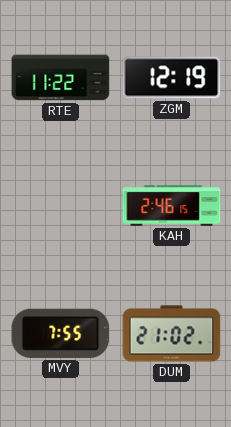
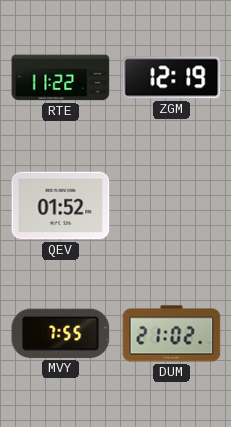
QEV: none -> 01:52
KAH: 2:46 -> none
